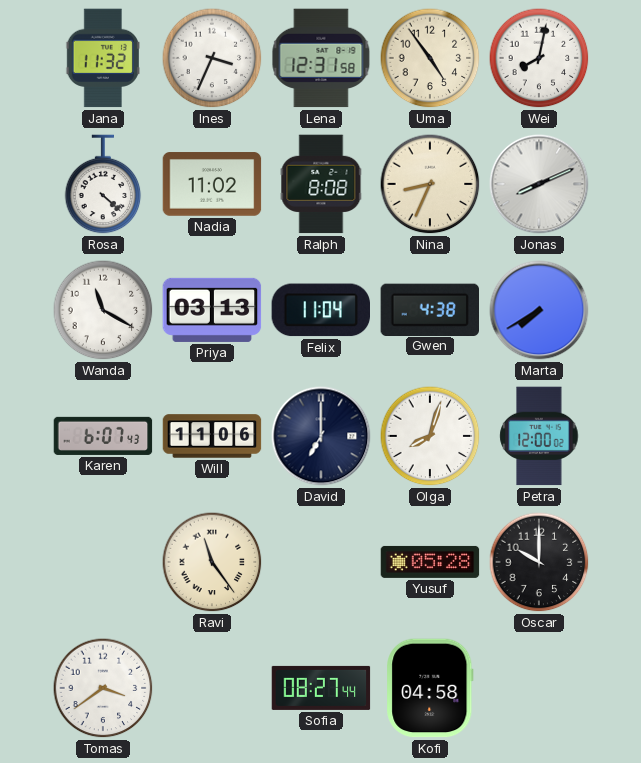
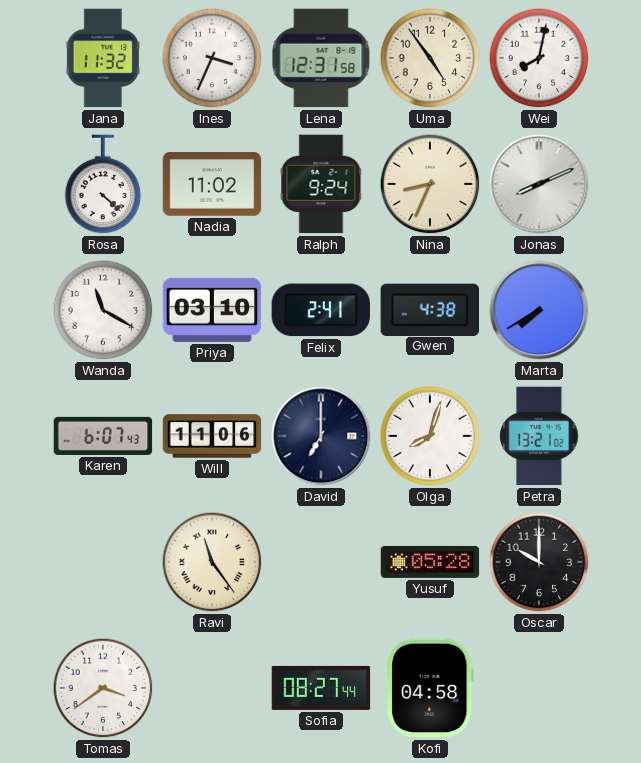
Ralph: 8:08 -> 9:24
Priya: 03:13 -> 03:10
Felix: 11:04 -> 2:41
Petra: 12:00 -> 13:21
